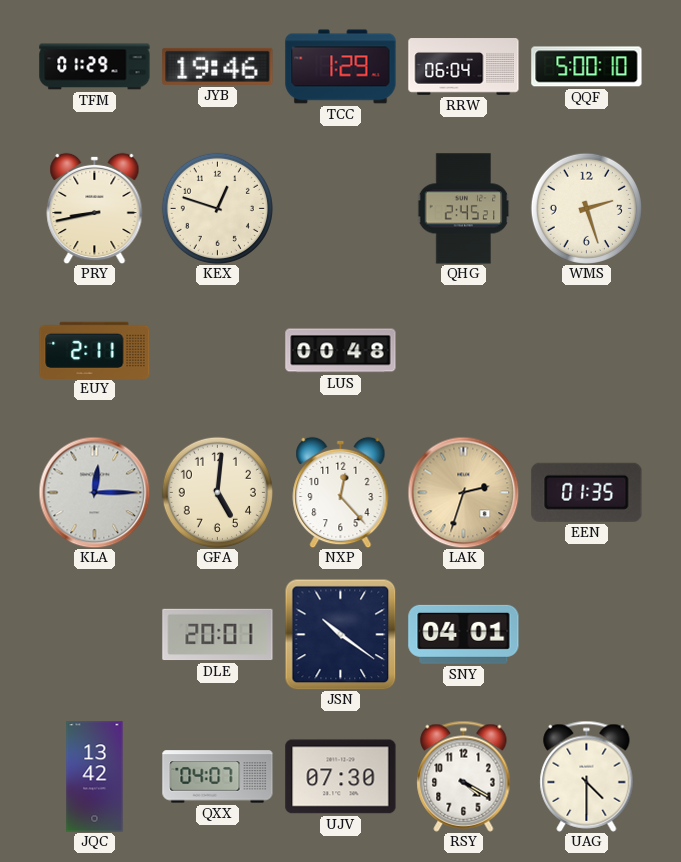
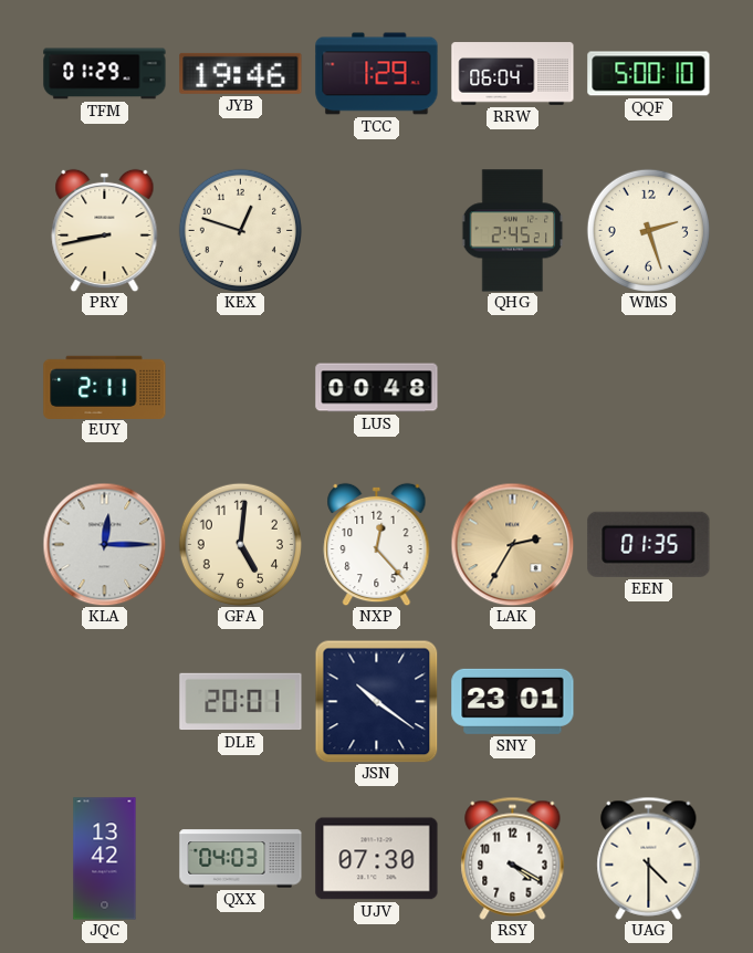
LAK: 2:33 -> 2:35
SNY: 04:01 -> 23:01
QXX: 04:07 -> 04:03
